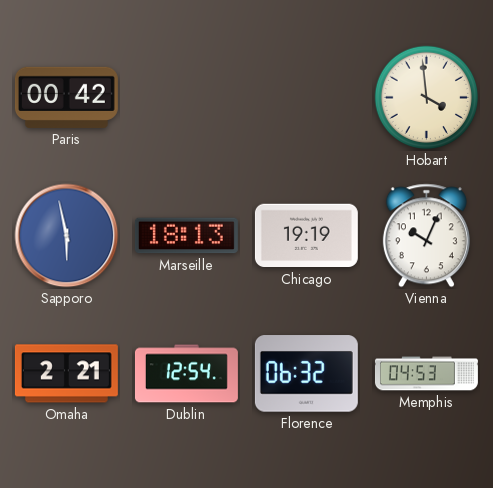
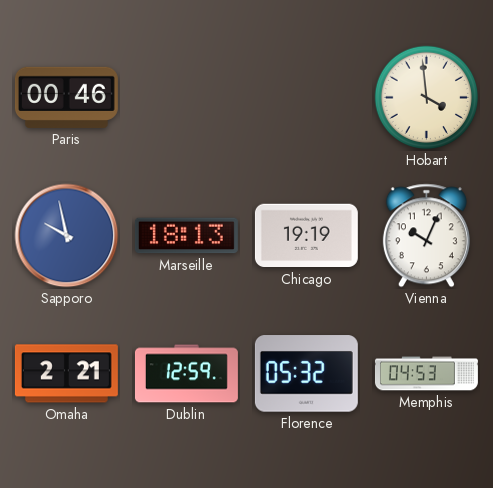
Paris: 00:42 -> 00:46
Sapporo: 5:58 -> 9:58
Dublin: 12:54 -> 12:59
Florence: 06:32 -> 05:32
